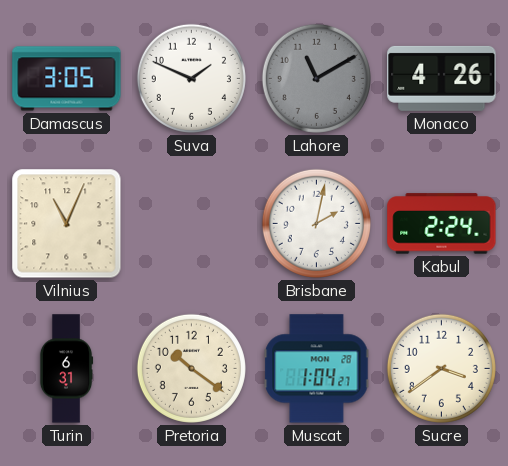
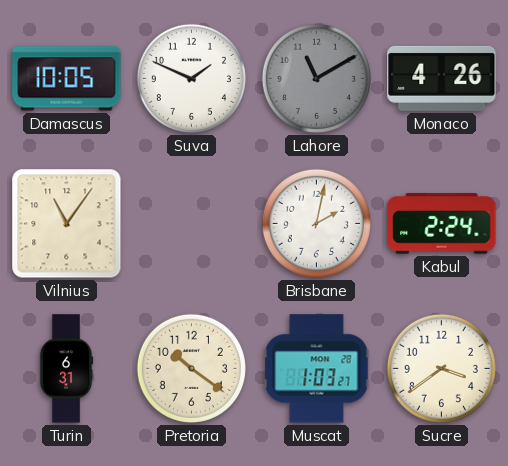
Damascus: 3:05 -> 10:05
Vilnius: 11:04 -> 11:06
Muscat: 1:04 -> 1:03
